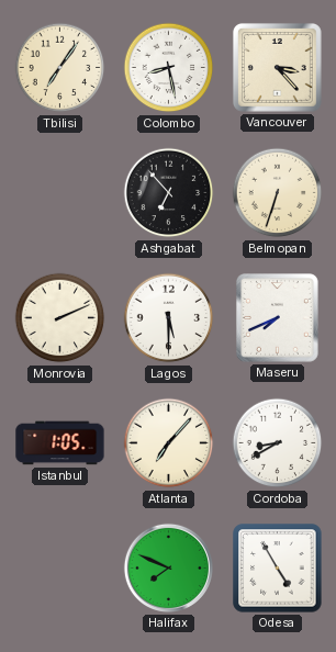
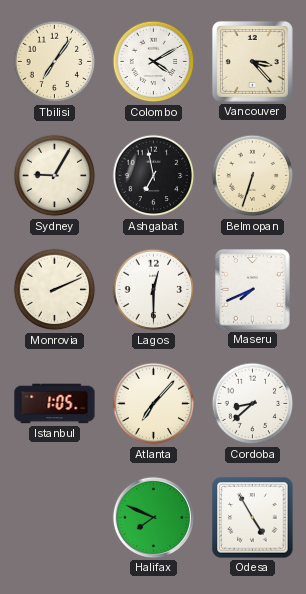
Colombo: 8:28 -> 4:10
Sydney: none -> 9:05
Ashgabat: 6:53 -> 6:58
Lagos: 5:30 -> 12:30
Cordoba: 8:40 -> 8:38
